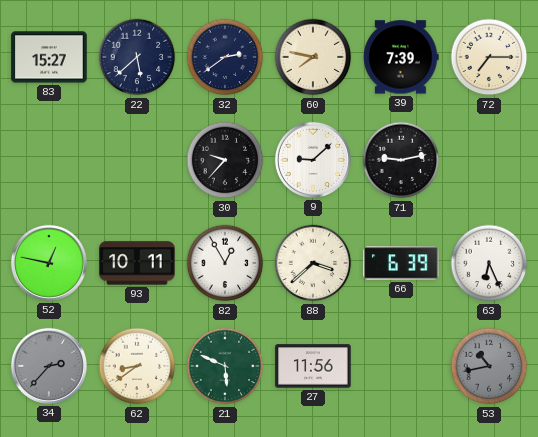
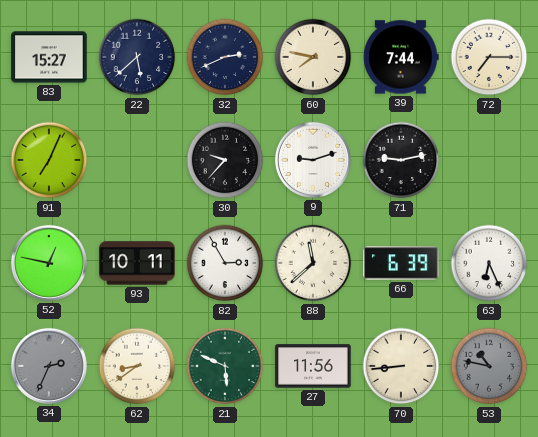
32: 2:39 -> 2:41
39: 7:39 -> 7:44
91: none -> 7:04
9: 9:08 -> 9:12
82: 12:55 -> 2:55
88: 3:38 -> 11:38
34: 2:37 -> 2:34
70: none -> 8:44
53: 10:43 -> 10:47
